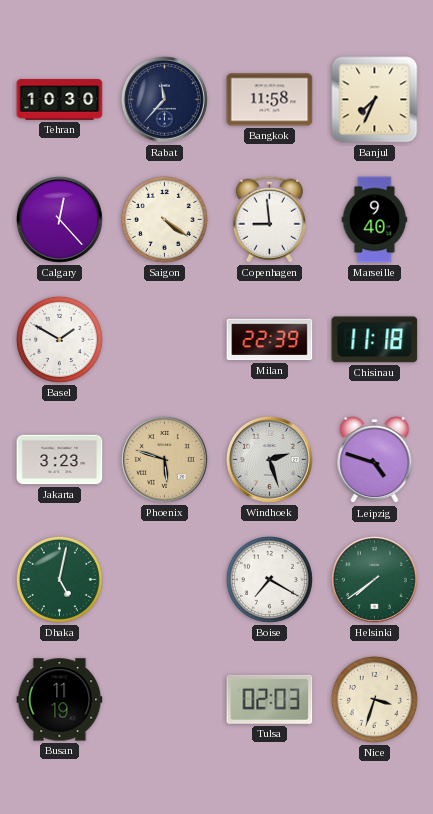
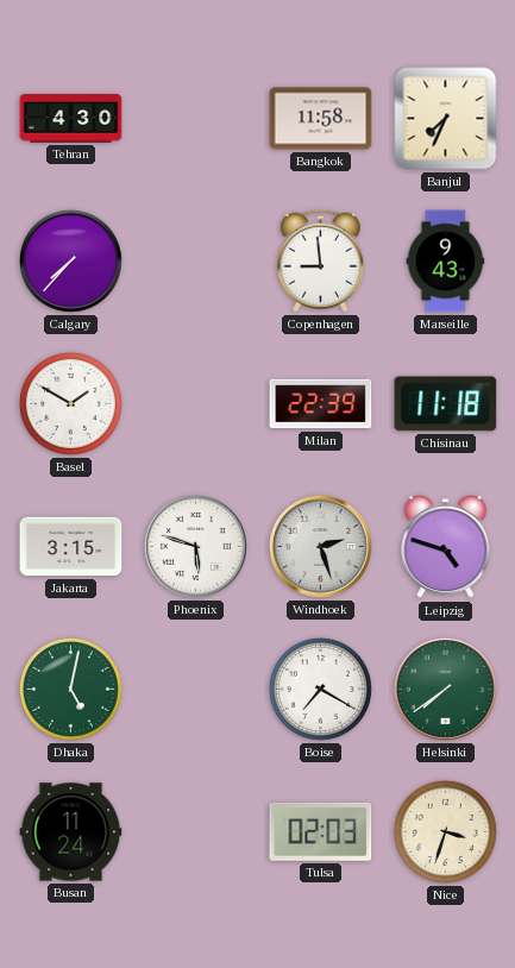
Tehran: 10:30 -> 4:30
Rabat: 11:37 -> none
Calgary: 12:23 -> 7:37
Saigon: 4:21 -> none
Marseille: 9:40 -> 9:43
Jakarta: 3:23 -> 3:15
Phoenix dial: champagne -> white
Busan: 11:19 -> 11:24
